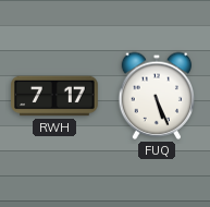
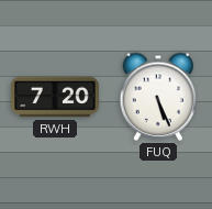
RWH: 7:17 -> 7:20
